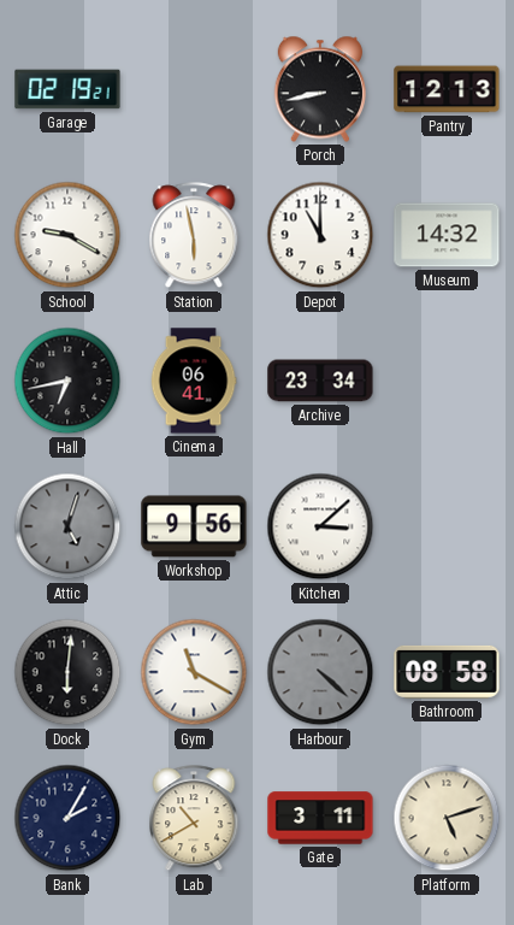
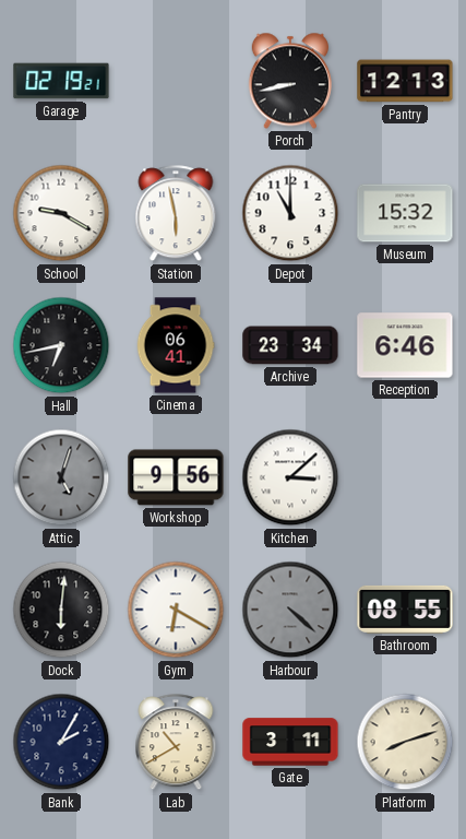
Museum: 14:32 -> 15:32
Reception: none -> 6:46
Gym: 11:20 -> 6:20
Bathroom: 08:58 -> 08:55
Platform: 5:12 -> 8:12
